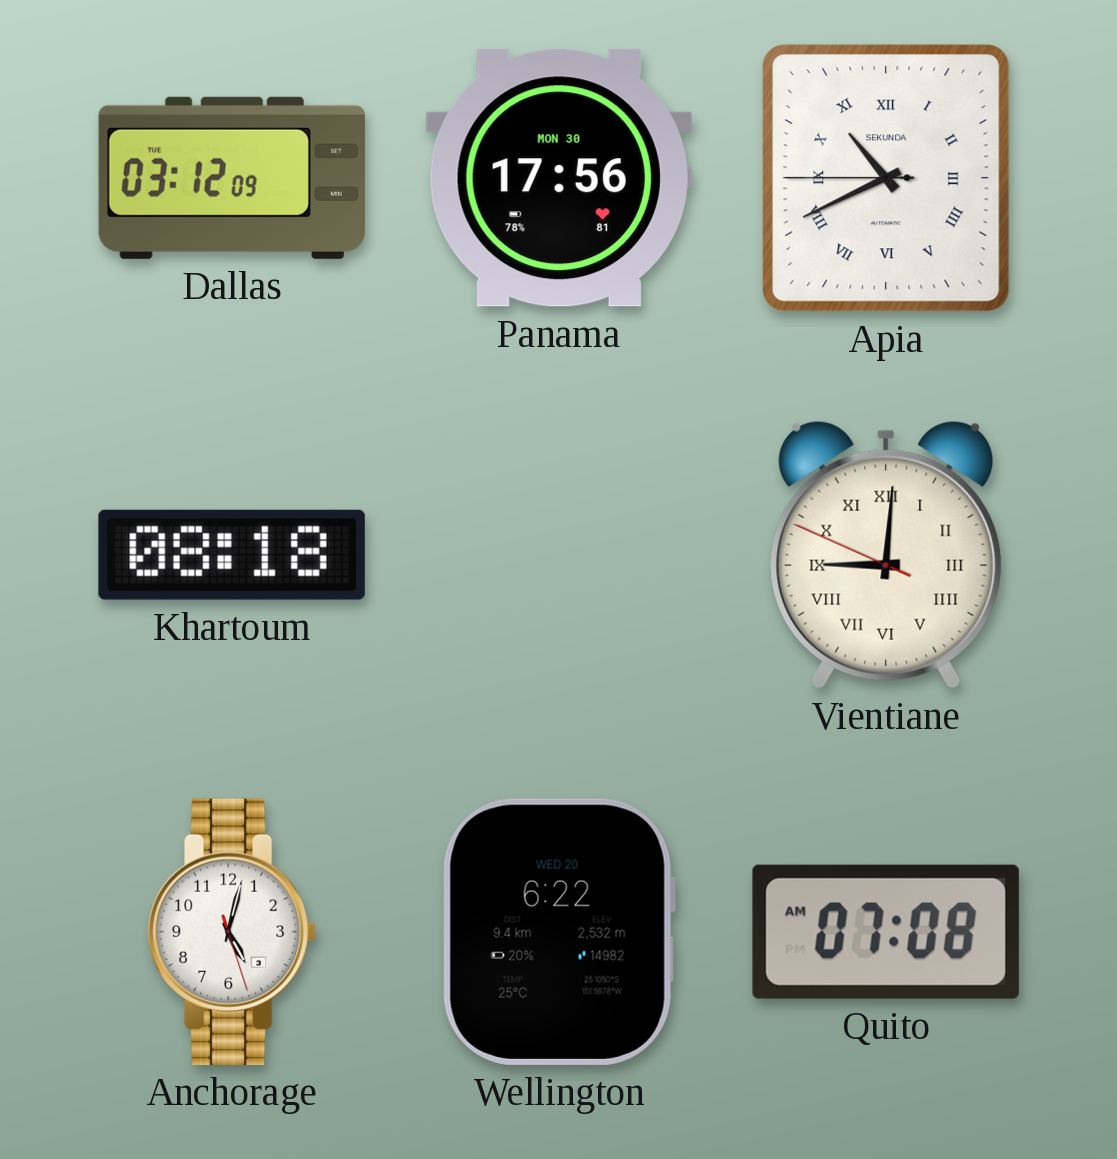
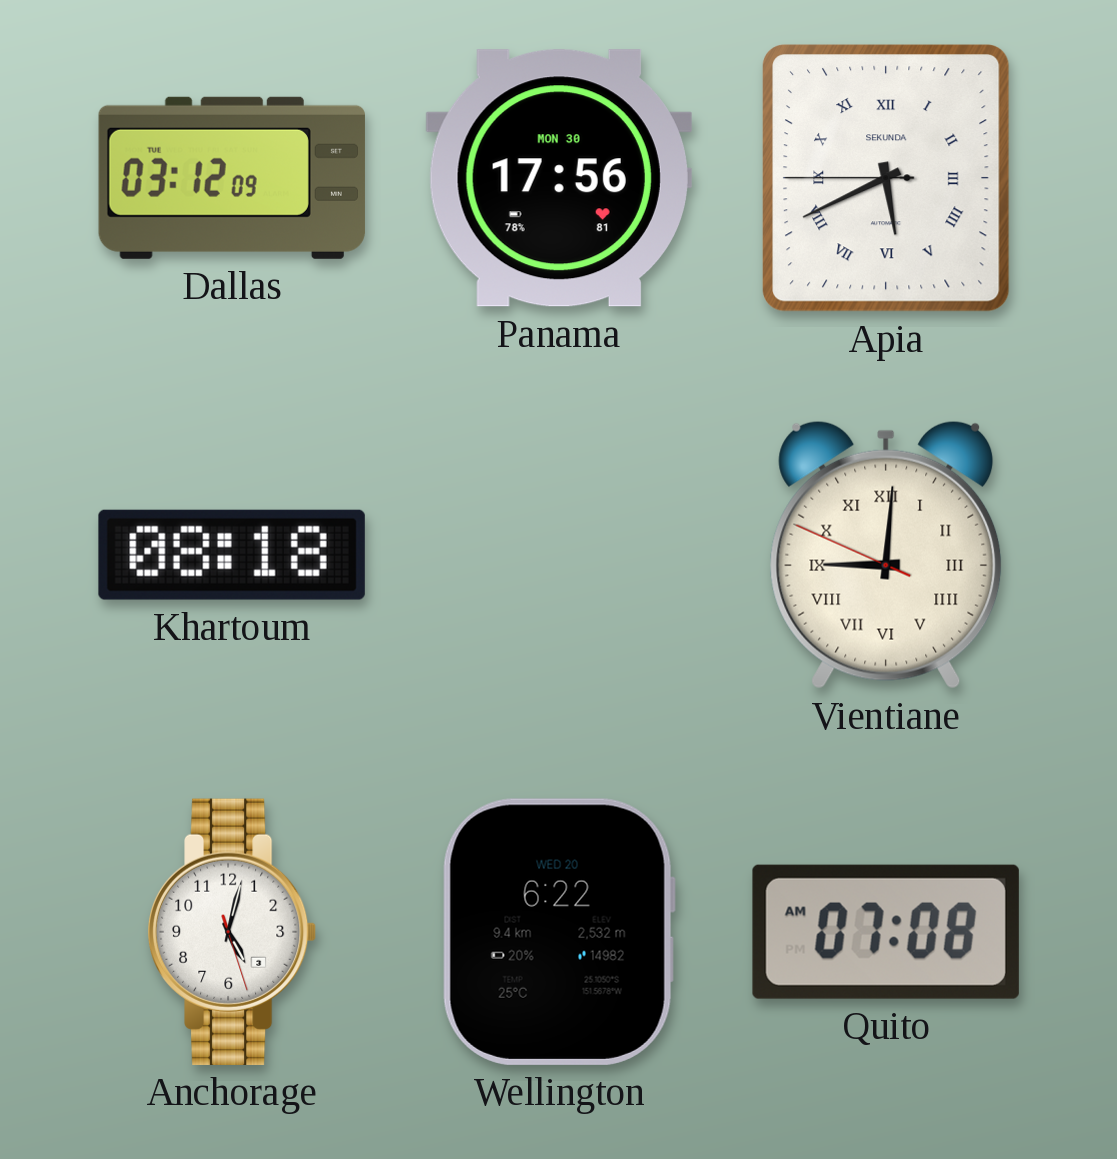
Apia: 10:40 -> 5:40
